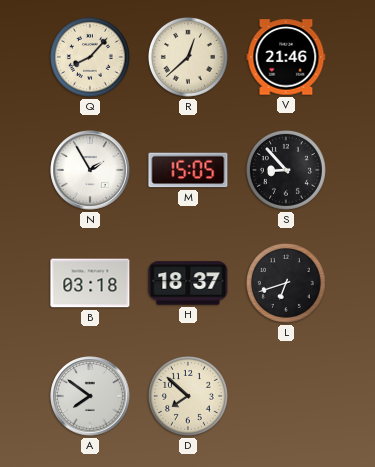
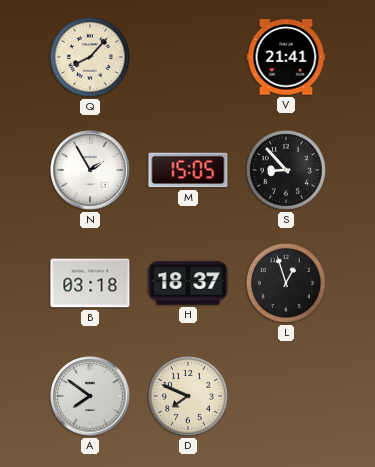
R: 12:38 -> none
V: 21:46 -> 21:41
L: 6:42 -> 12:57
D: 7:52 -> 7:49
